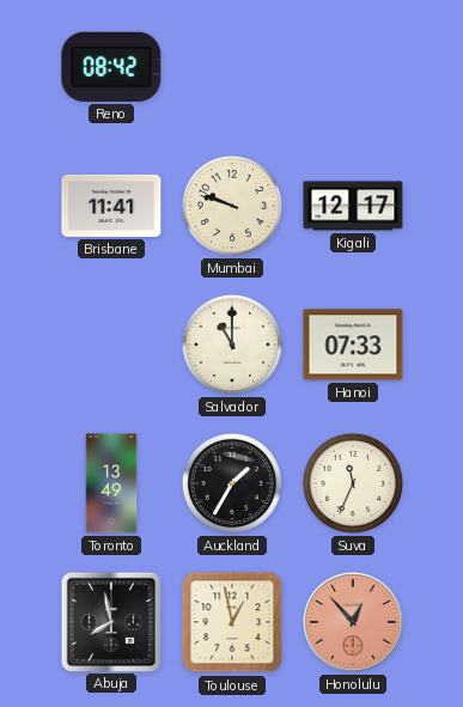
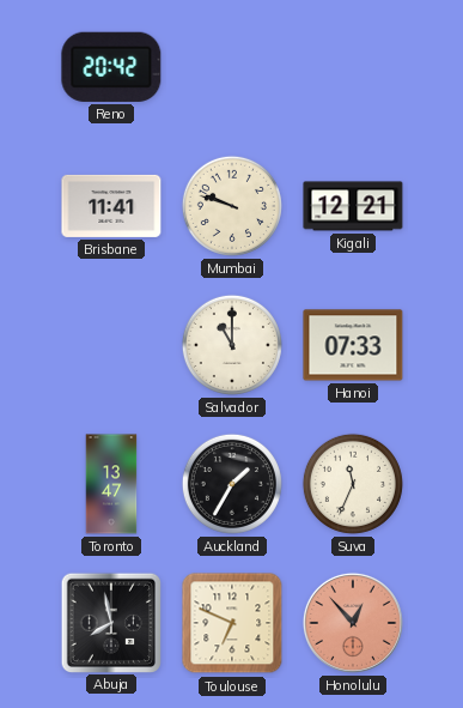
Reno: 08:42 -> 20:42
Kigali: 12:17 -> 12:21
Toronto: 13:49 -> 13:47
Toulouse: 12:58 -> 6:49
